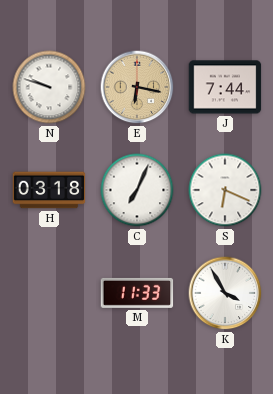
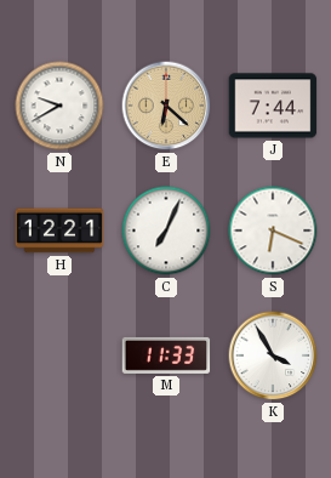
N: 9:48 -> 9:40
E: 6:17 -> 6:22
H: 03:18 -> 12:21
